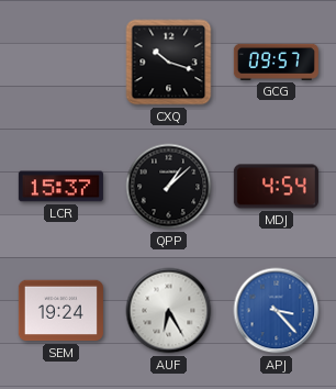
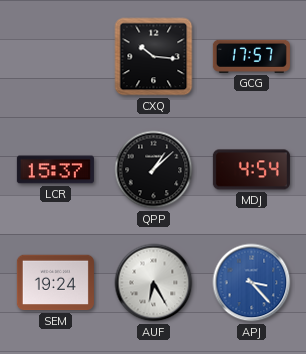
CXQ: 10:18 -> 10:16
GCG: 09:57 -> 17:57
